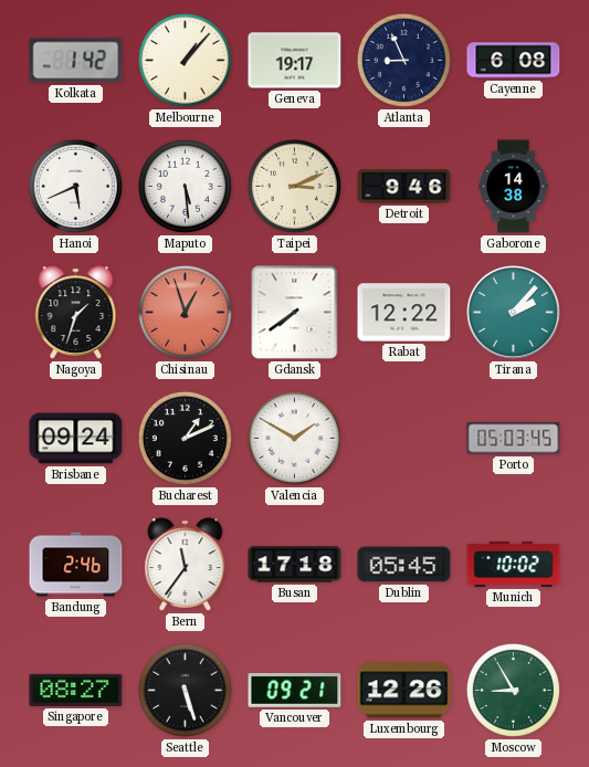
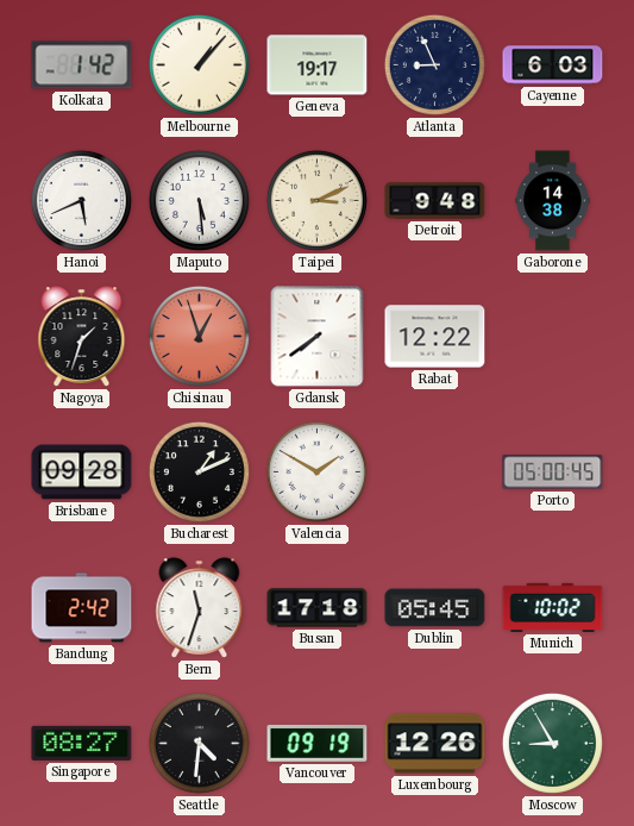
Cayenne: 6:08 -> 6:03
Detroit: 9:46 -> 9:48
Tirana: 2:07 -> none
Brisbane: 09:24 -> 09:28
Porto: 05:03 -> 05:00
Bandung: 2:46 -> 2:42
Bern: 11:36 -> 11:33
Seattle: 5:27 -> 4:31
Vancouver: 09:21 -> 09:19
